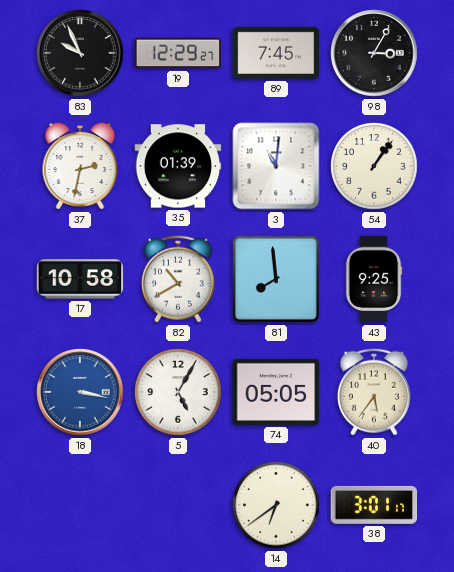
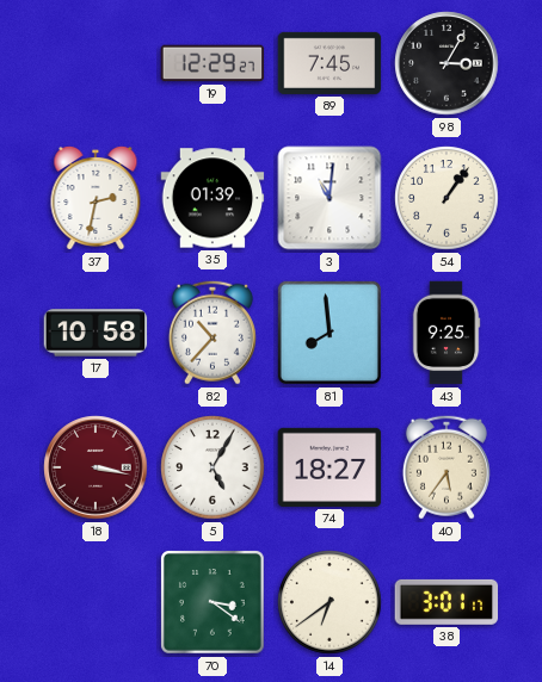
83: 9:56 -> none
82: 10:40 -> 10:37
18 dial: blue -> burgundy
74: 05:05 -> 18:27
70: none -> 3:21
